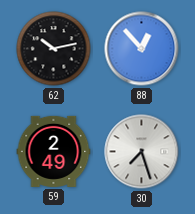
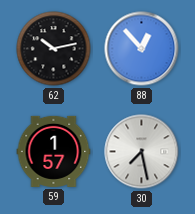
59: 2:49 -> 1:57
30: 7:27 -> 7:28
